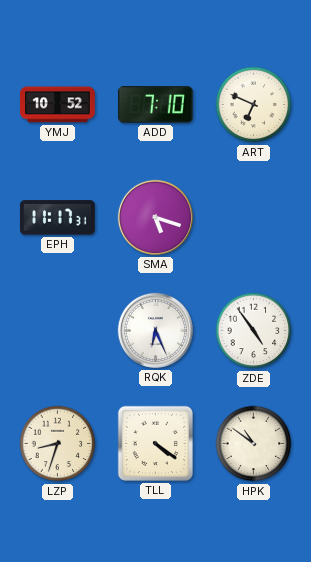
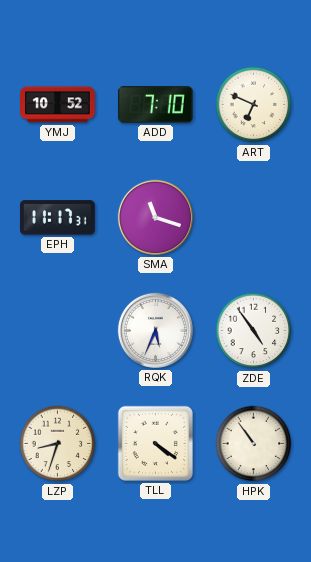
SMA: 5:18 -> 11:18
RQK: 6:26 -> 5:34
HPK: 10:51 -> 10:54
